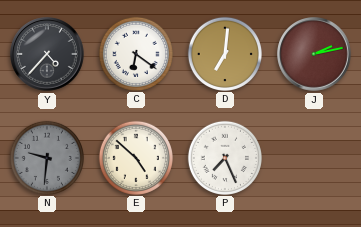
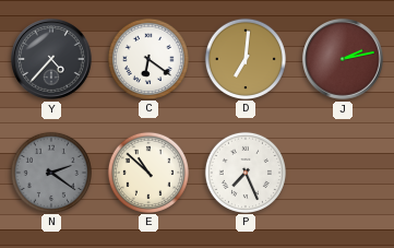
N: 9:31 -> 2:21
E: 4:52 -> 10:52
